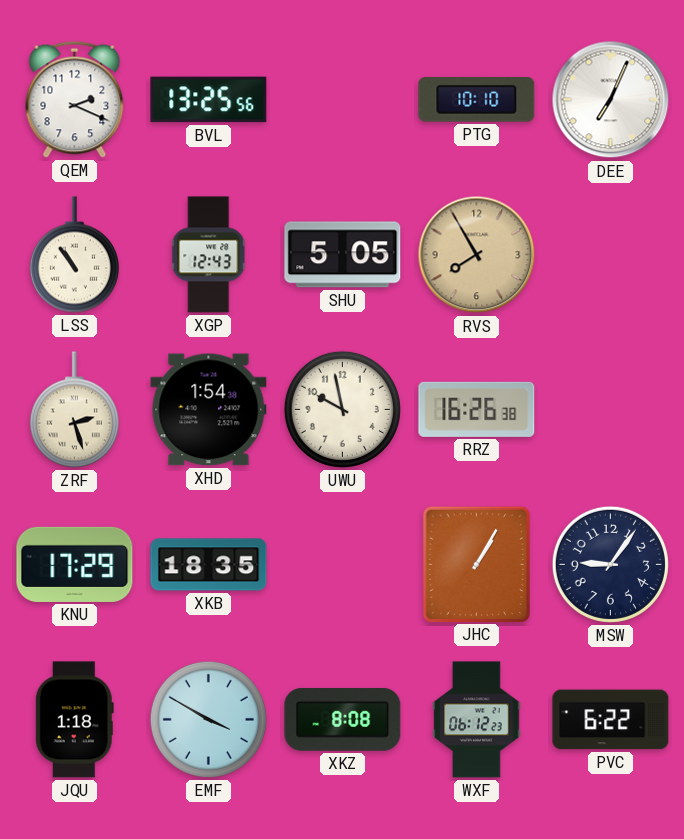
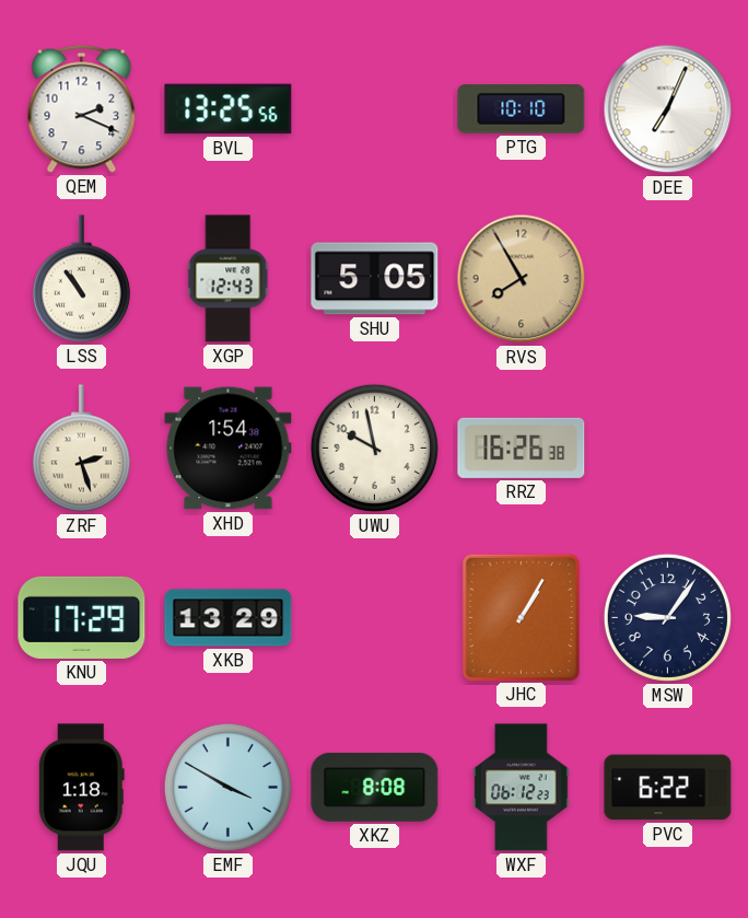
XKB: 18:35 -> 13:29
